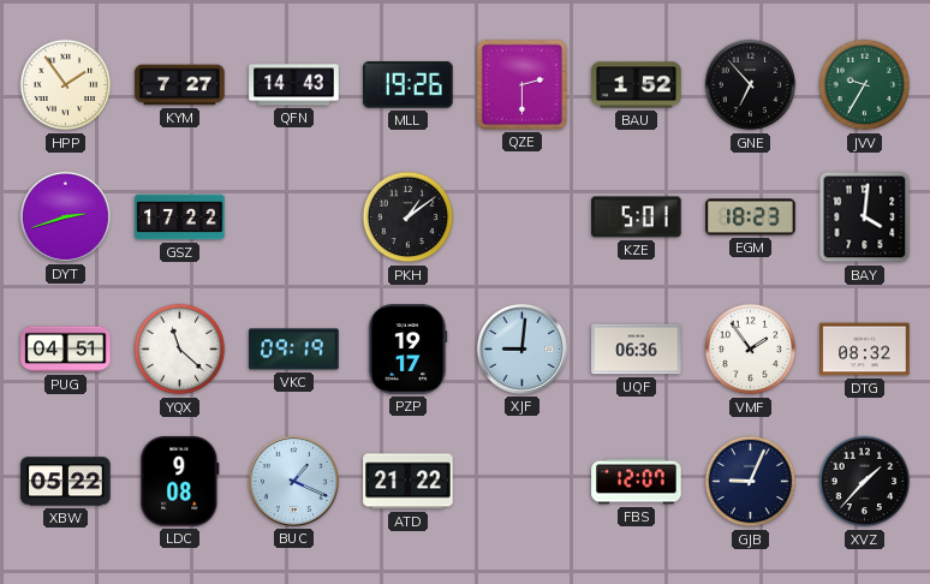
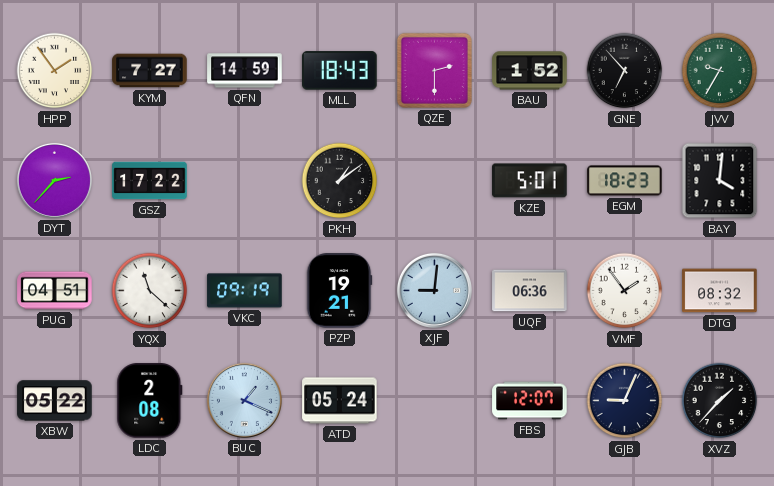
QFN: 14:43 -> 14:59
MLL: 19:26 -> 18:43
DYT: 2:42 -> 2:37
PZP: 19:17 -> 19:21
LDC: 9:08 -> 2:08
ATD: 21:22 -> 05:24
